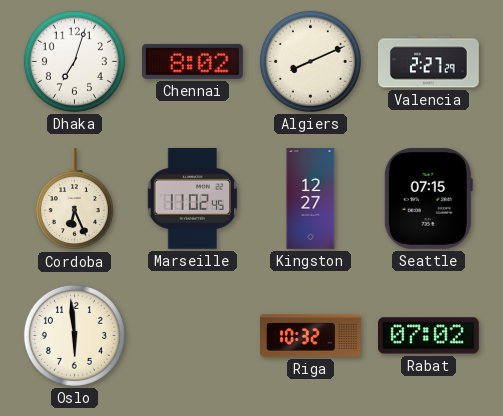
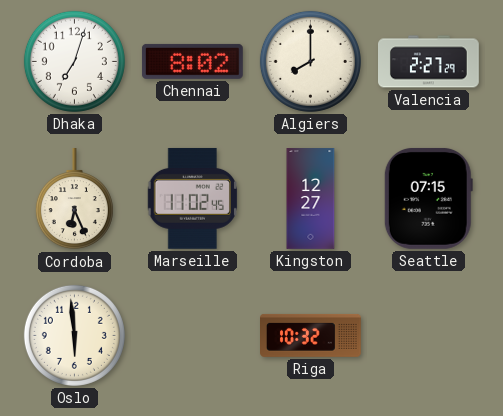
Algiers: 8:11 -> 8:00
Rabat: 07:02 -> none
